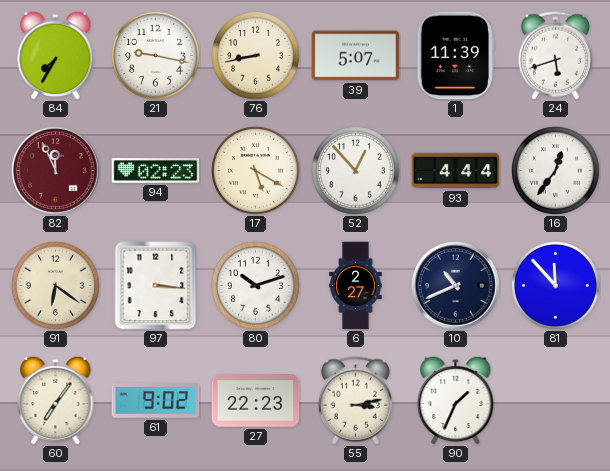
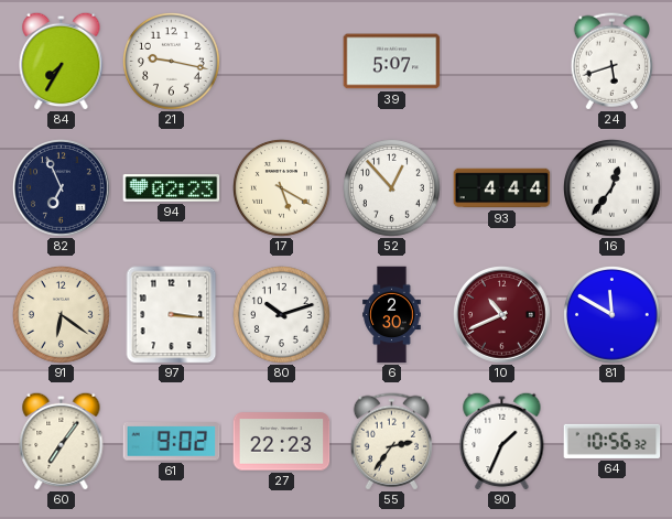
76: 8:43 -> none
1: 11:39 -> none
82: 11:56 -> 6:56
82 dial: burgundy -> navy
6: 2:27 -> 2:30
10 dial: navy -> burgundy
81: 11:53 -> 11:50
55: 3:13 -> 2:36
64: none -> 10:56
